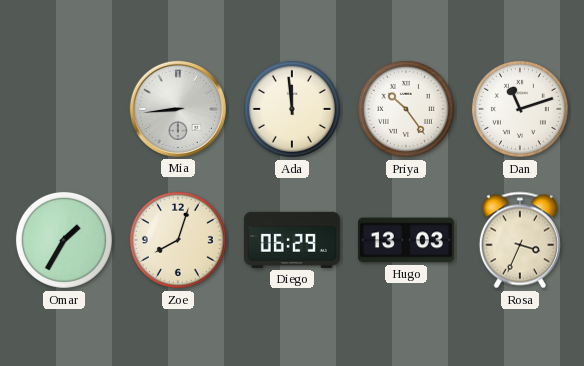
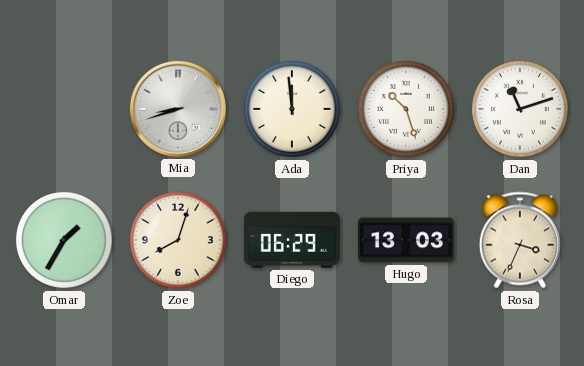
Mia: 8:44 -> 8:42
Priya: 10:24 -> 10:27
